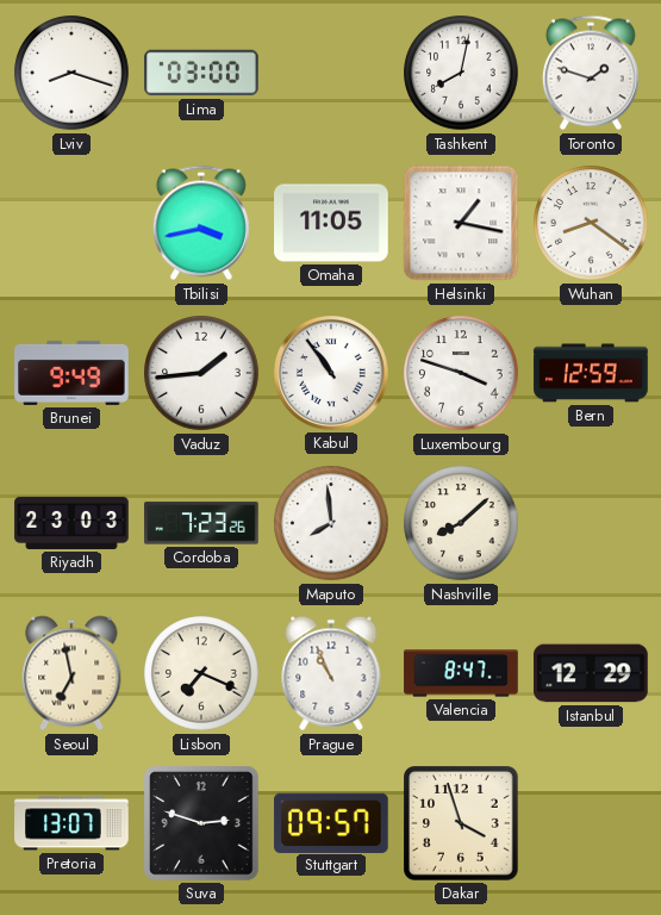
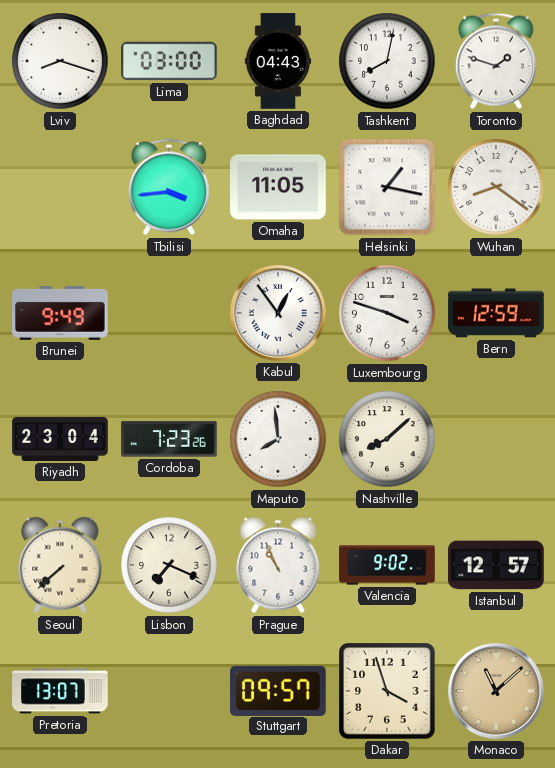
Baghdad: none -> 04:43
Tbilisi: 3:43 -> 3:44
Vaduz: 1:44 -> none
Kabul: 10:54 -> 12:54
Riyadh: 23:03 -> 23:04
Seoul: 6:58 -> 7:38
Valencia: 8:47 -> 9:02
Istanbul: 12:29 -> 12:57
Suva: 2:48 -> none
Monaco: none -> 11:08
